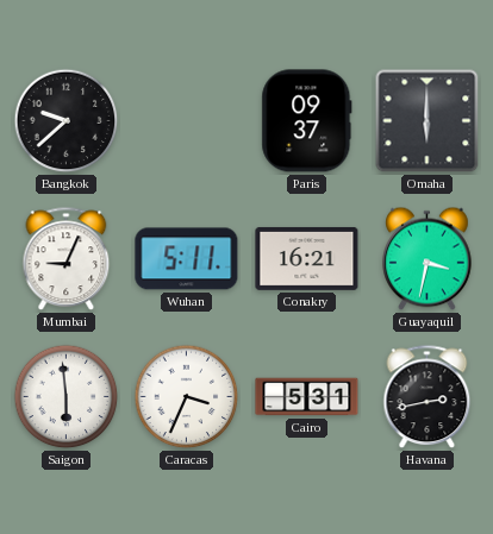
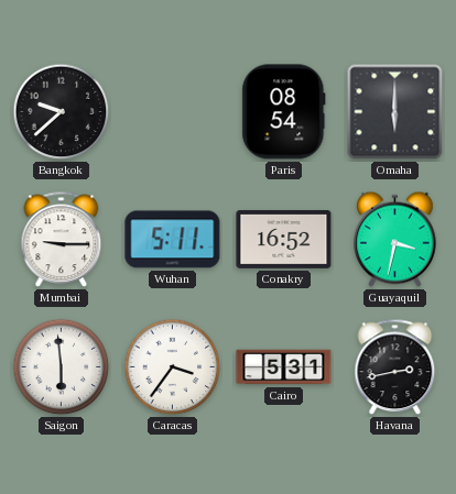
Paris: 09:37 -> 08:54
Mumbai: 9:04 -> 9:15
Conakry: 16:21 -> 16:52
Caracas: 3:34 -> 3:36
